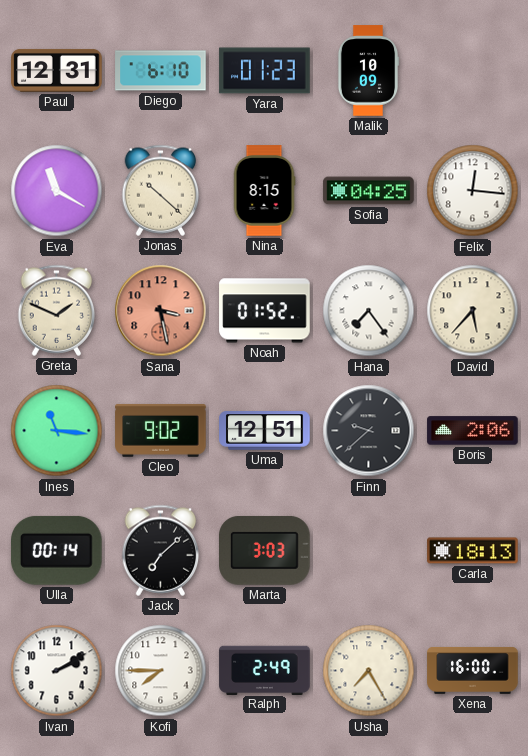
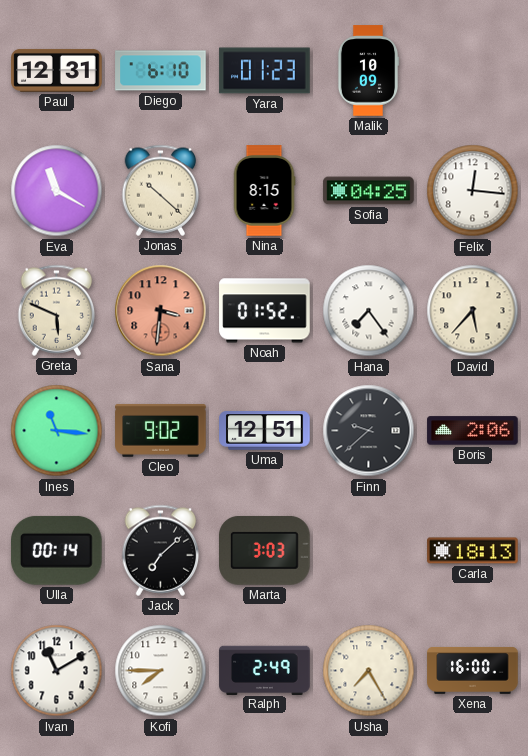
Greta: 1:49 -> 5:49
Sana: 3:28 -> 3:31
Ivan: 2:10 -> 11:10
